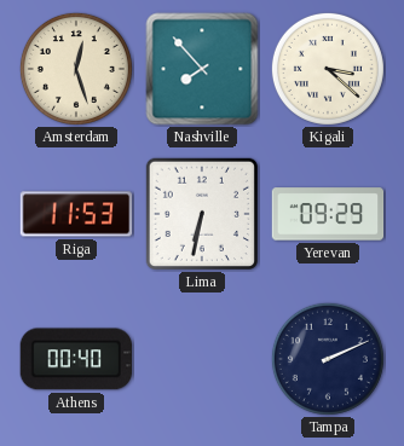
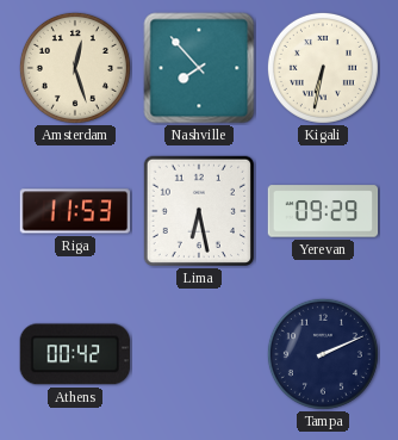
Kigali: 3:22 -> 6:32
Lima: 6:32 -> 6:28
Athens: 00:40 -> 00:42
